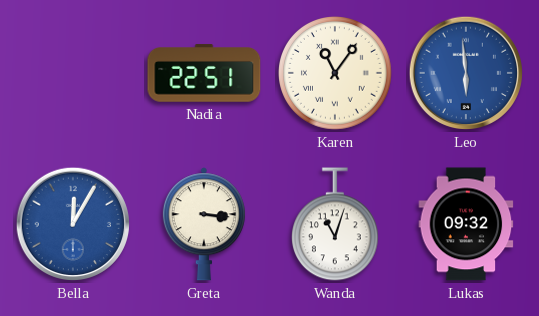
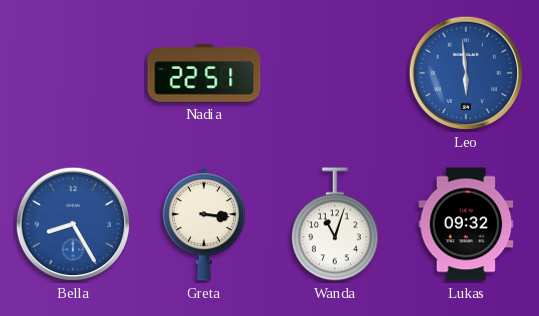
Karen: 11:06 -> none
Bella: 12:05 -> 8:25
